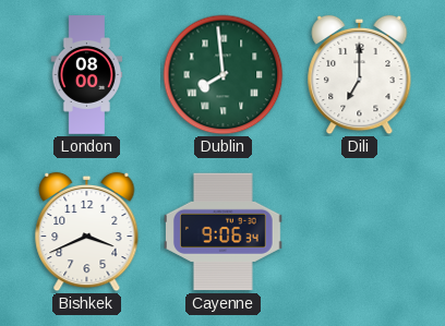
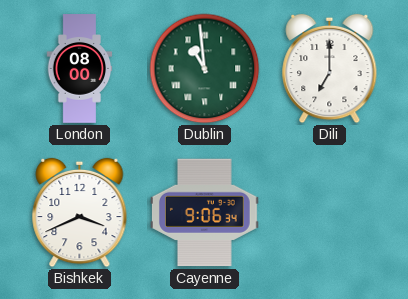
Dublin: 7:59 -> 10:59
